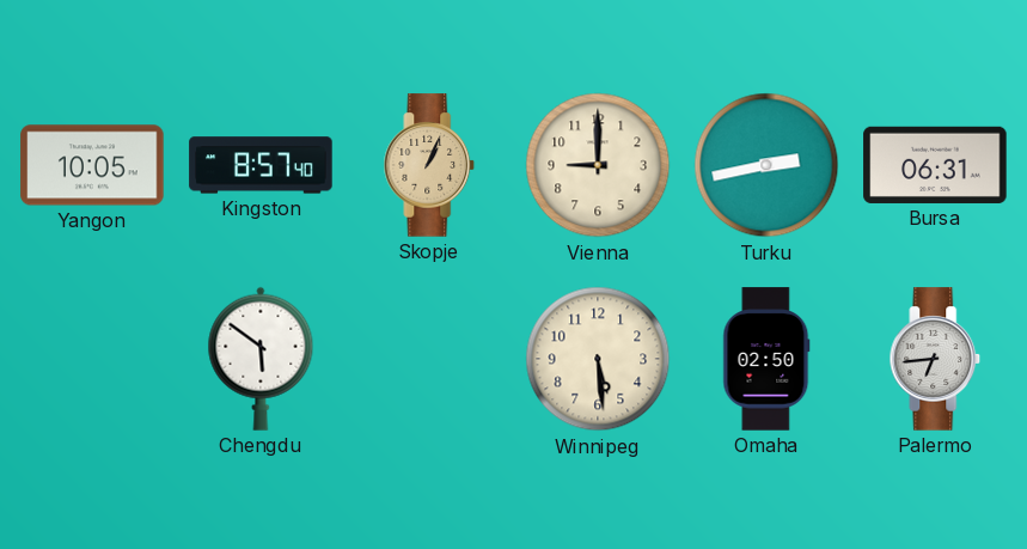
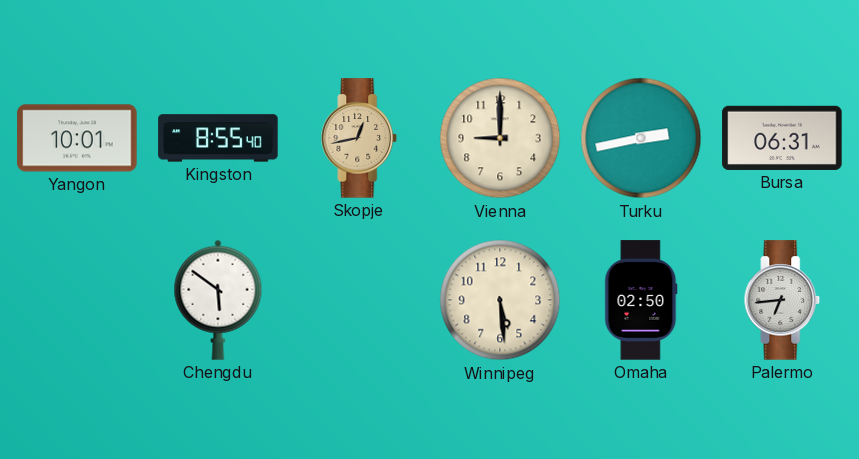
Yangon: 10:05 -> 10:01
Kingston: 8:57 -> 8:55
Skopje: 1:04 -> 12:43
